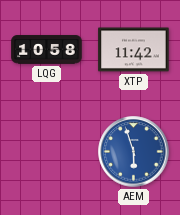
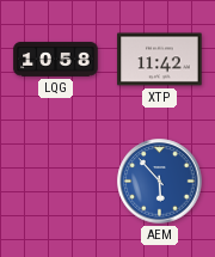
AEM: 5:57 -> 5:53
